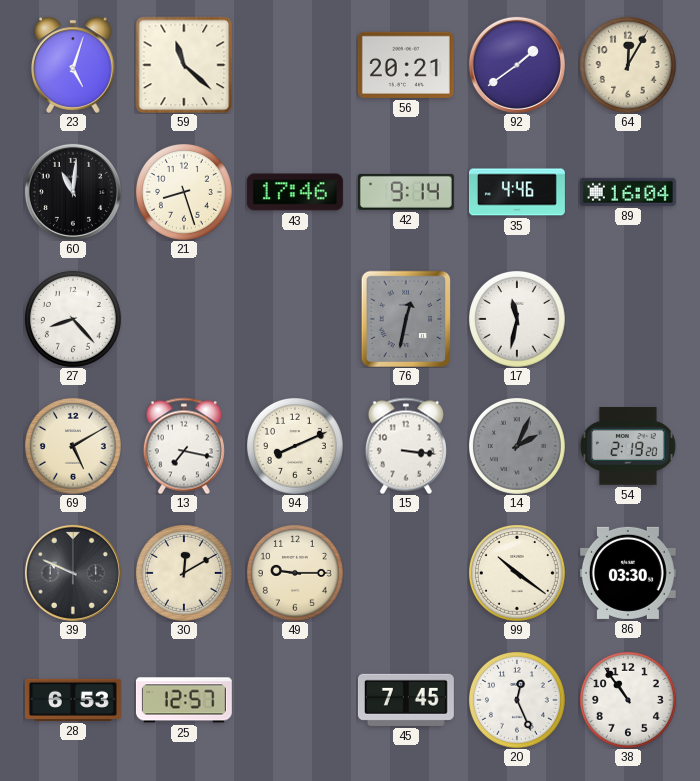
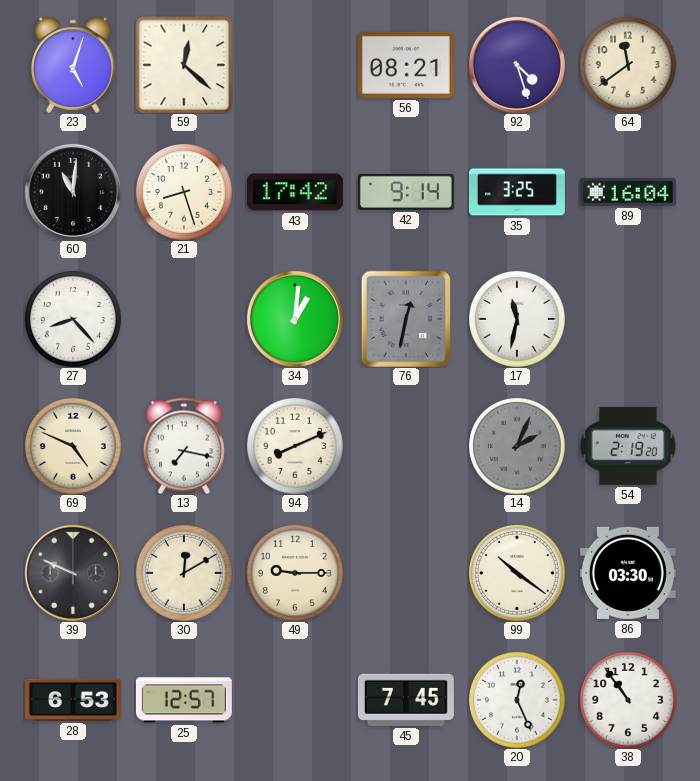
59: 11:22 -> 12:22
56: 20:21 -> 08:21
92: 1:39 -> 4:27
64: 12:05 -> 11:39
43: 17:46 -> 17:42
35: 4:46 -> 3:25
34: none -> 1:01
69: 5:10 -> 4:49
15: 3:16 -> none
